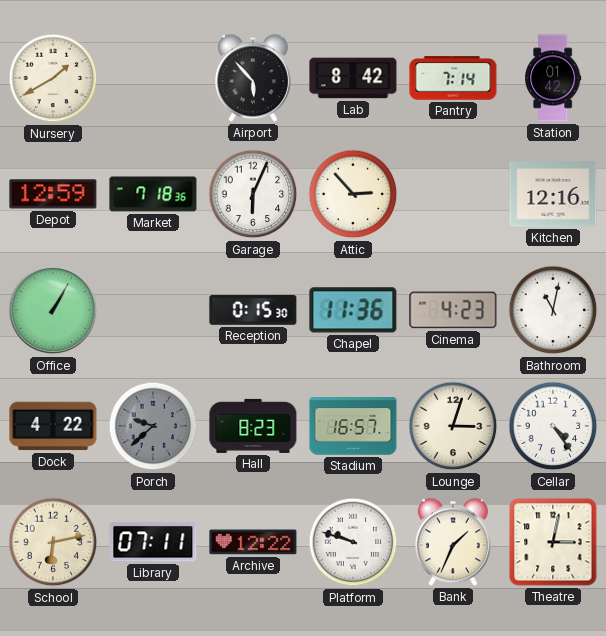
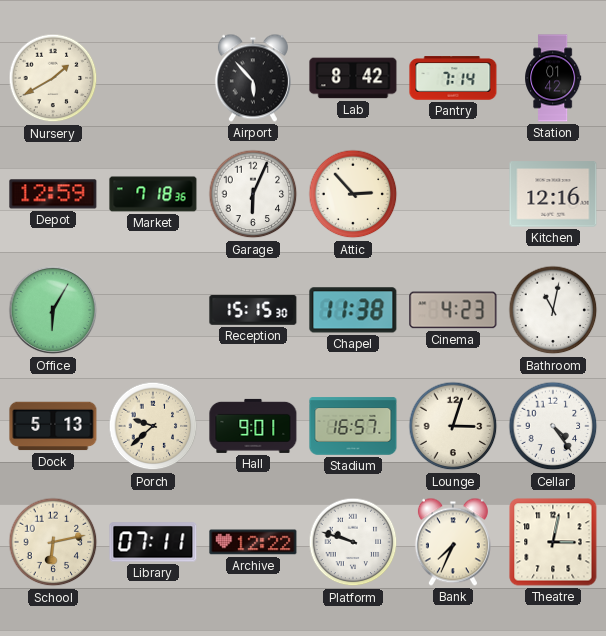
Office: 1:05 -> 6:05
Reception: 0:15 -> 15:15
Chapel: 11:36 -> 11:38
Dock: 4:22 -> 5:13
Porch dial: grey -> cream
Hall: 8:23 -> 9:01
Bank: 1:34 -> 7:34
